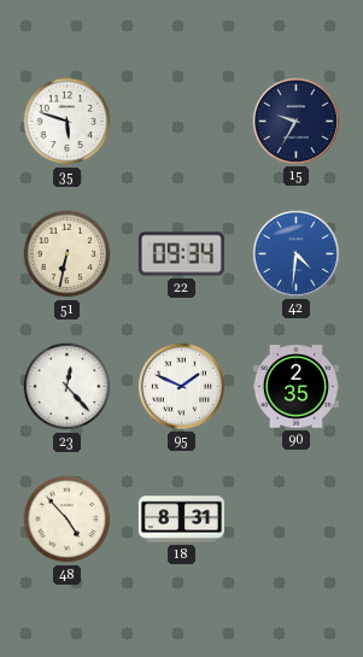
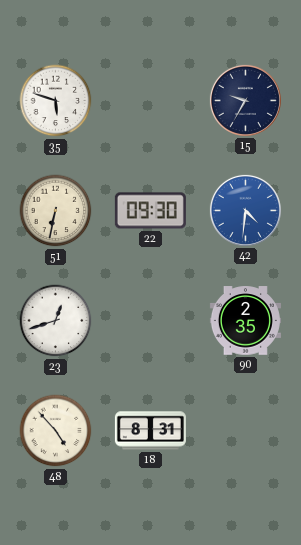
22: 09:34 -> 09:30
23: 12:23 -> 12:42
95: 1:49 -> none
